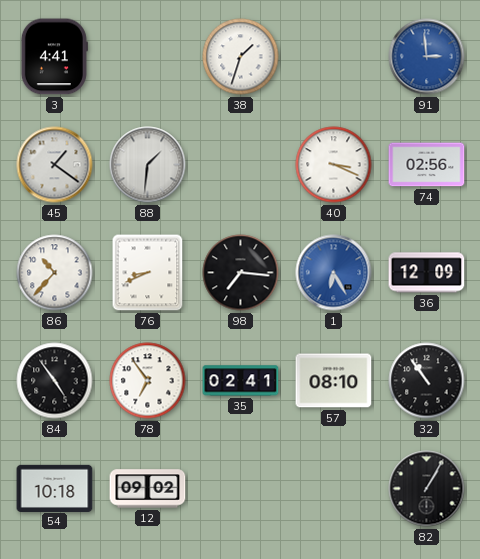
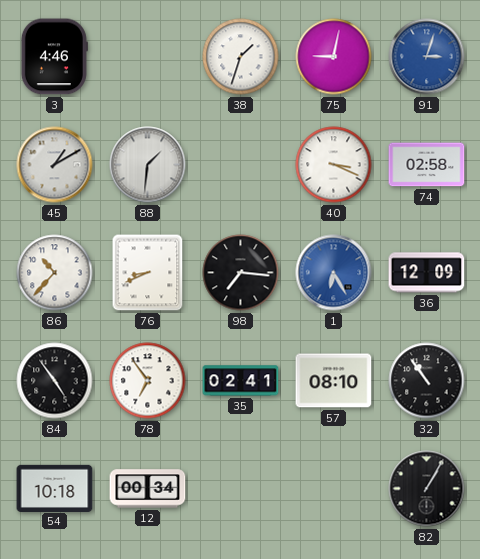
3: 4:41 -> 4:46
75: none -> 9:02
91: 2:59 -> 3:03
45: 1:21 -> 1:10
74: 02:56 -> 02:58
12: 09:02 -> 00:34
